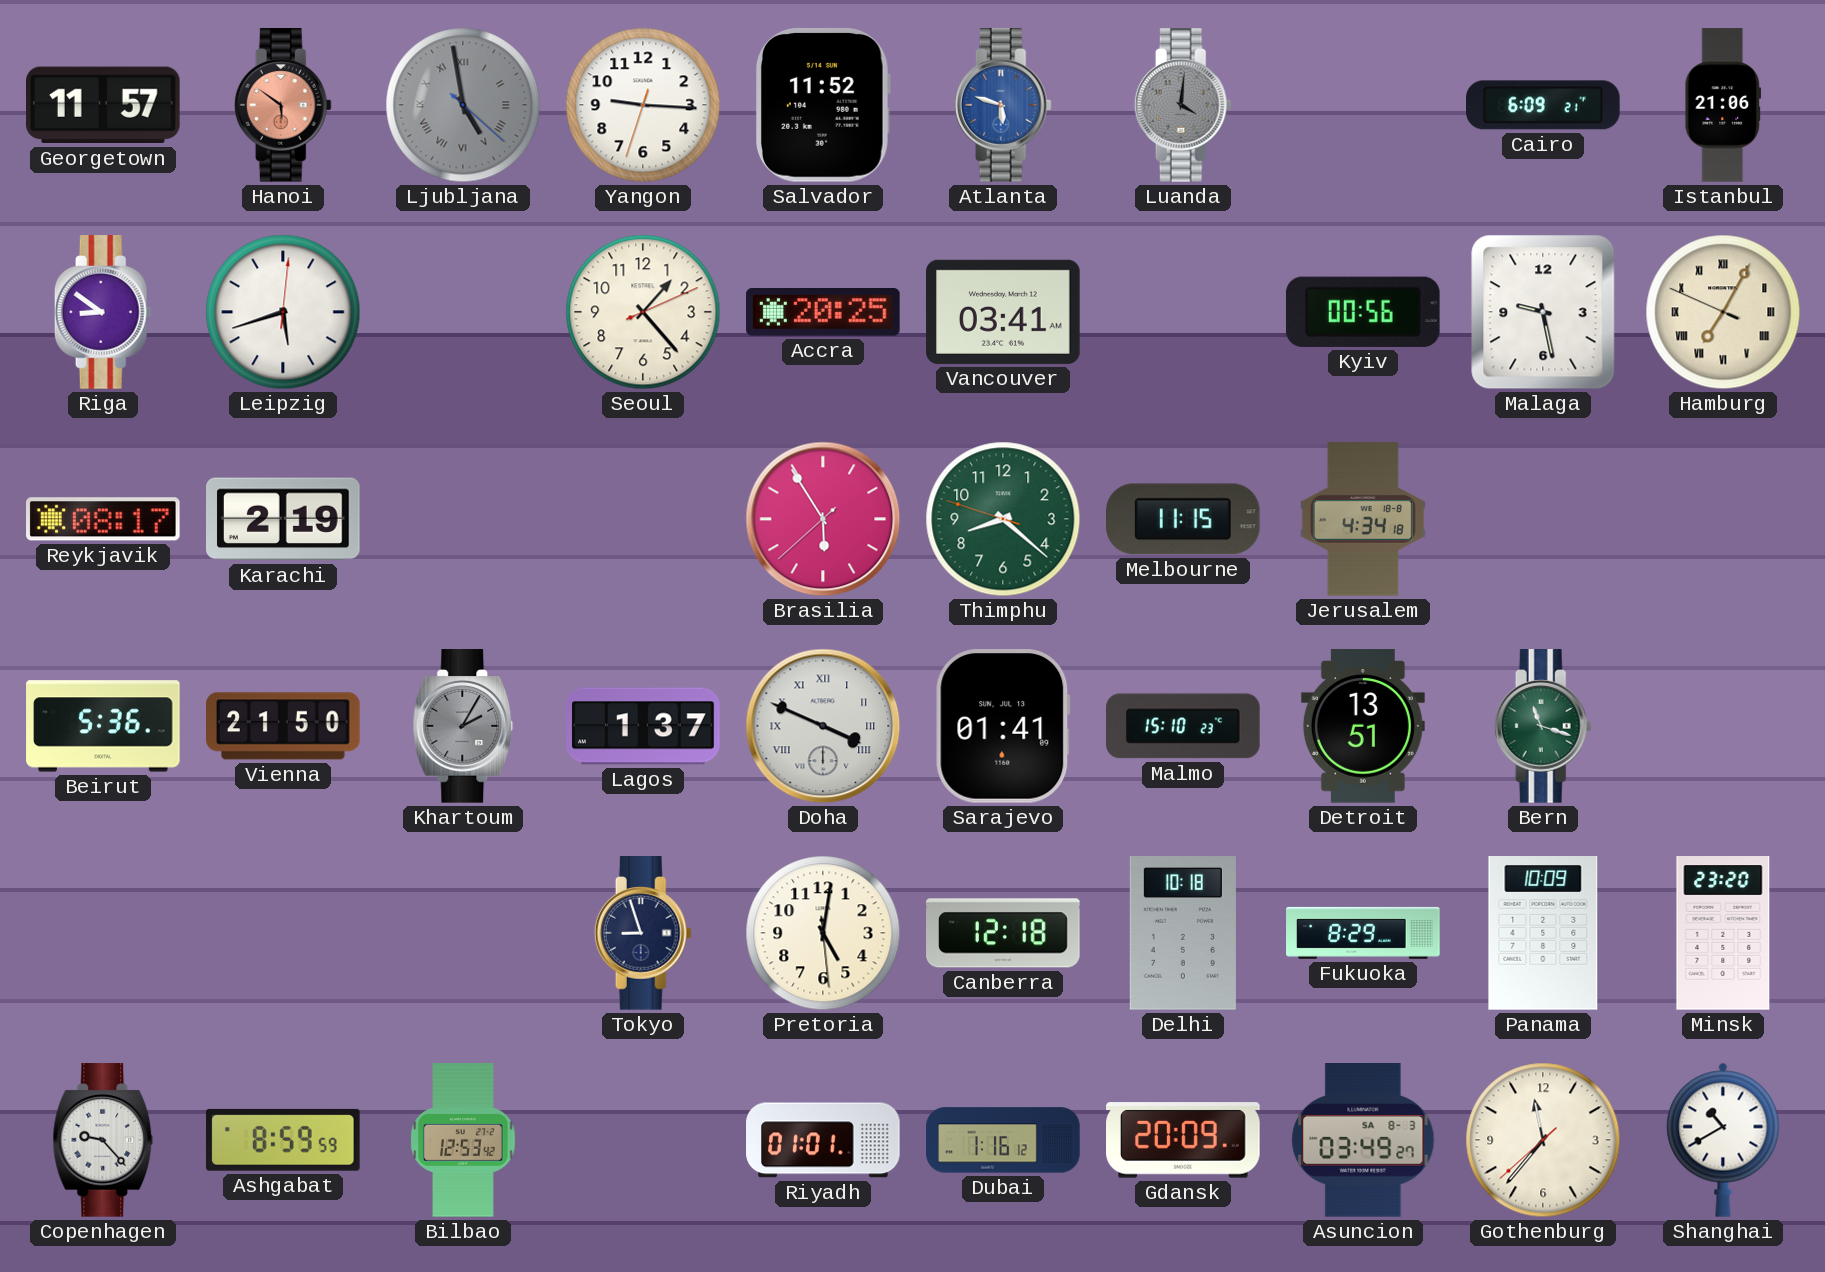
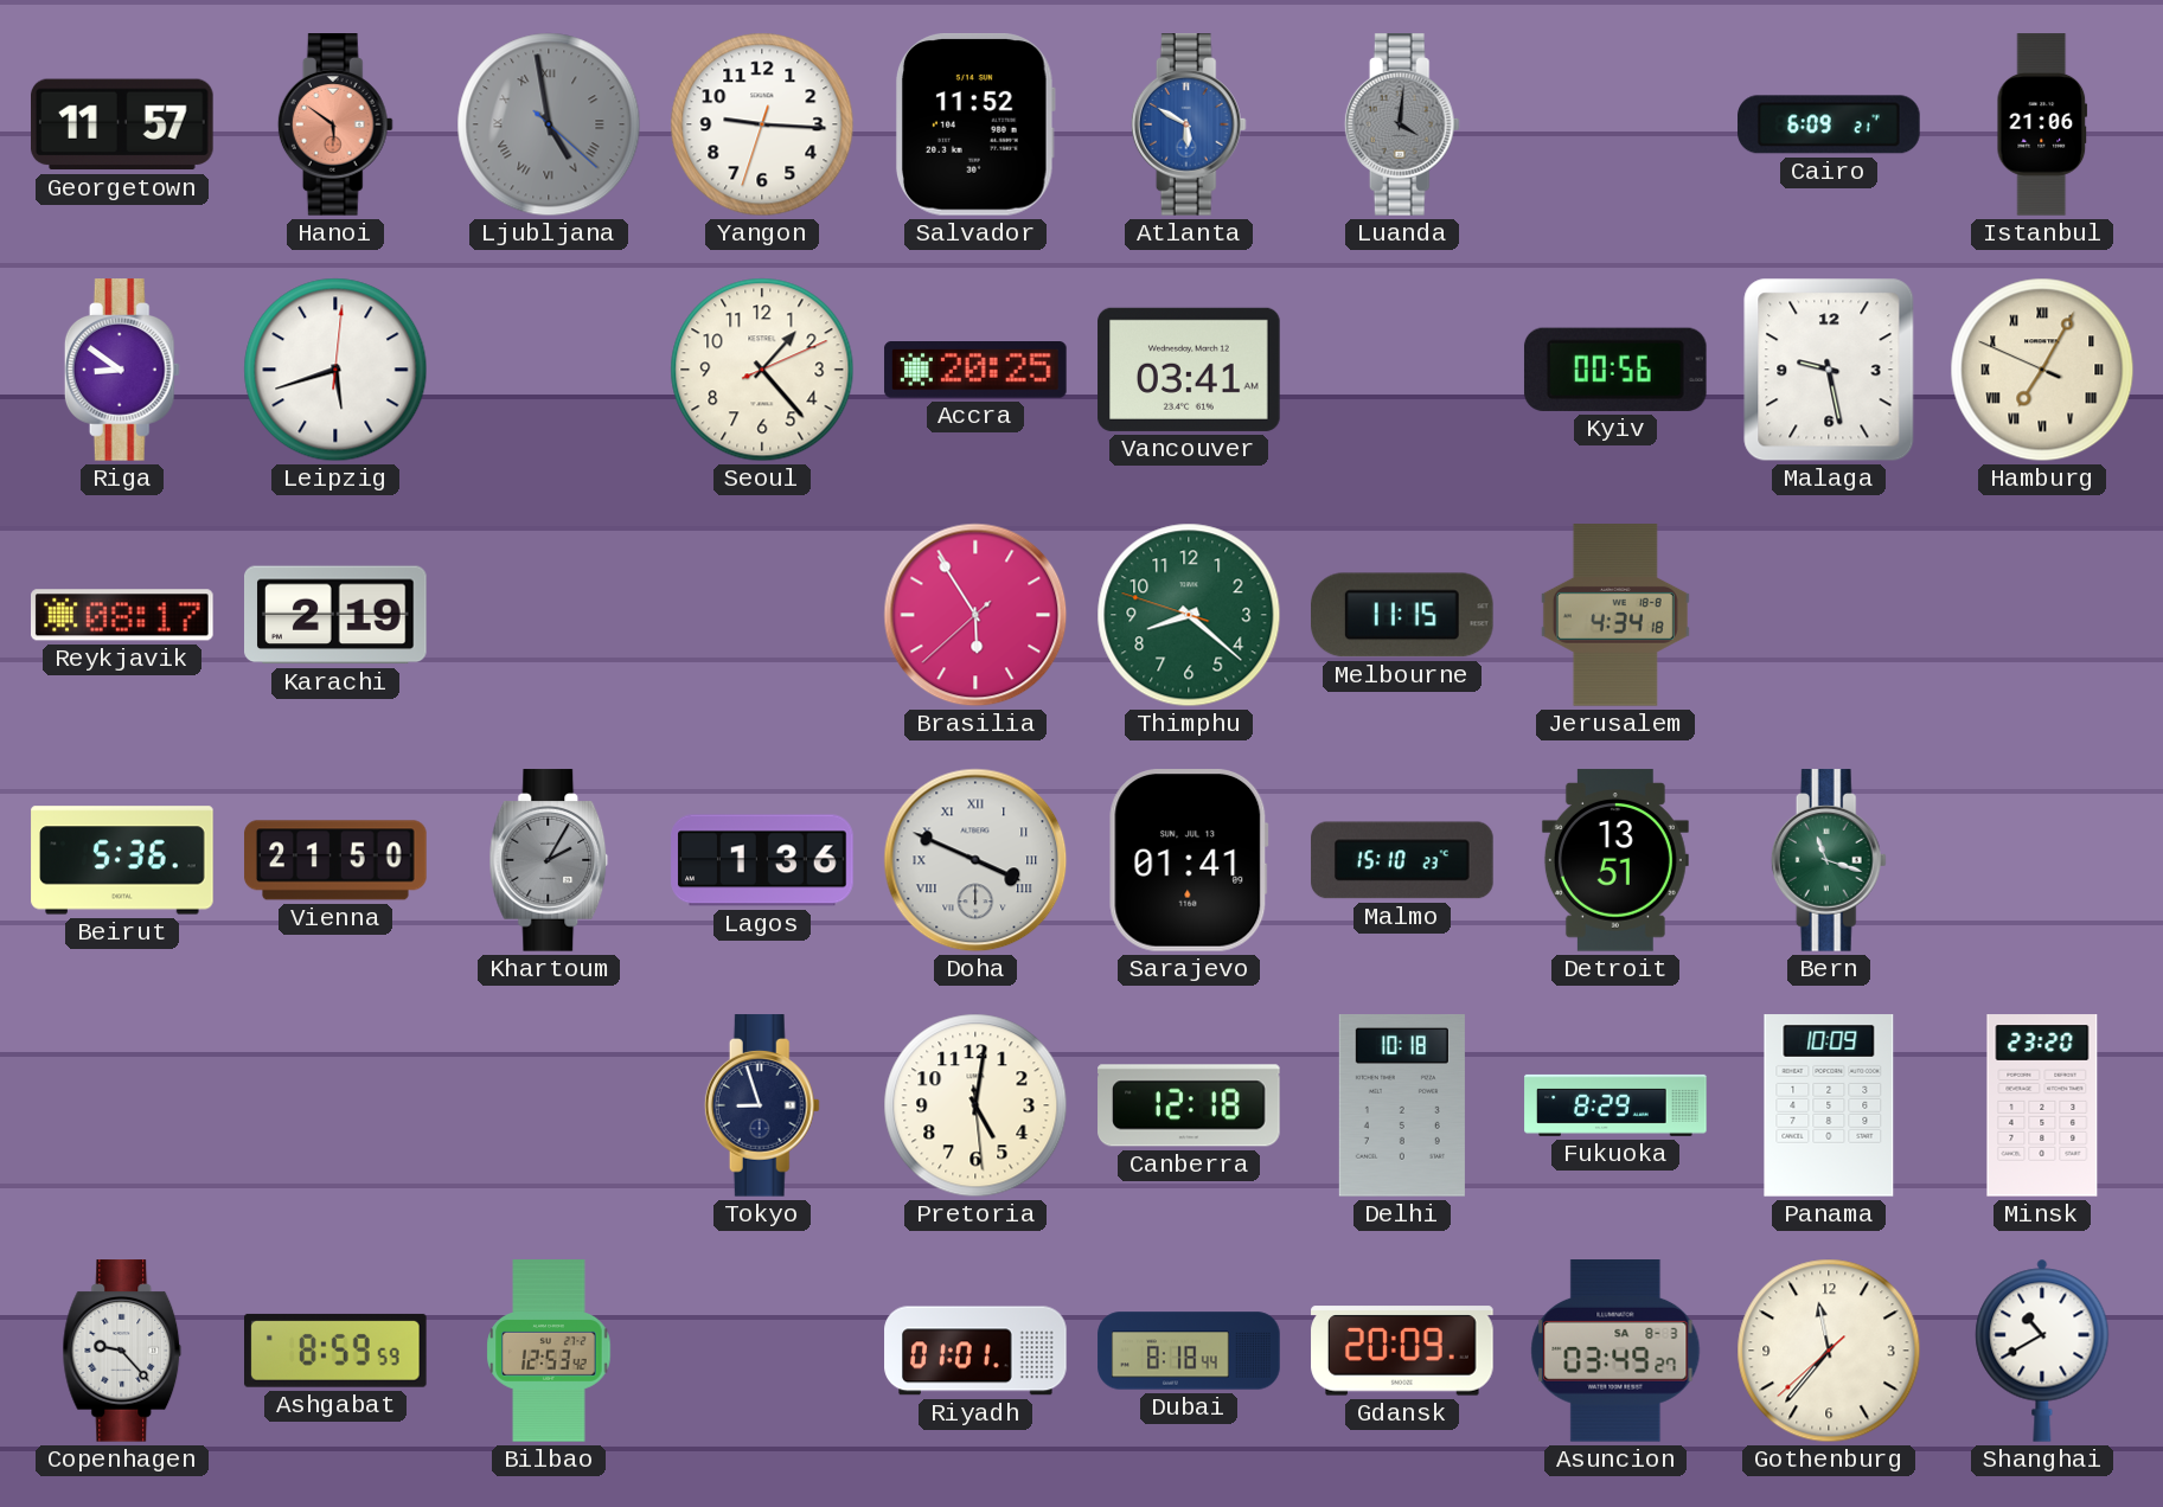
Atlanta: 5:48 -> 5:50
Lagos: 1:37 -> 1:36
Dubai: 1:16 -> 8:18
